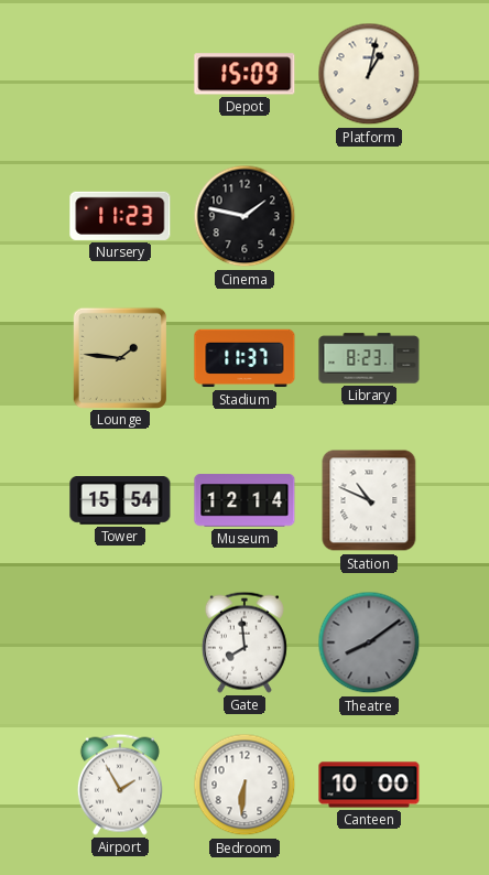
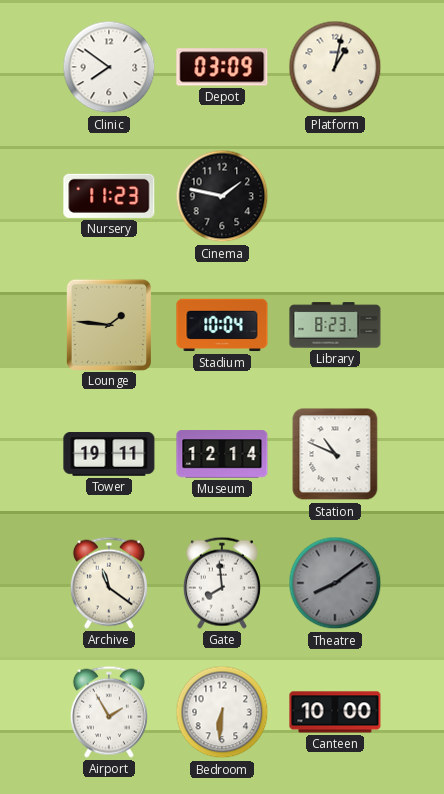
Clinic: none -> 7:51
Depot: 15:09 -> 03:09
Stadium: 11:37 -> 10:04
Tower: 15:54 -> 19:11
Archive: none -> 11:21
